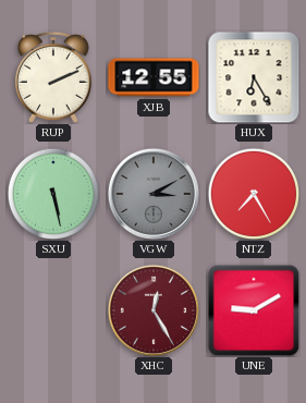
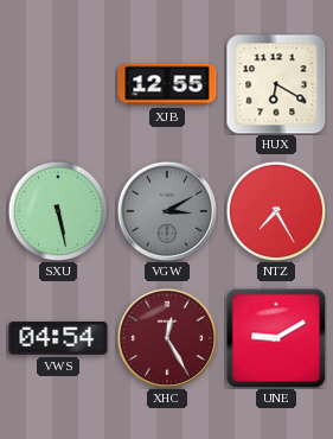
RUP: 2:11 -> none
HUX: 6:25 -> 6:20
VWS: none -> 04:54
